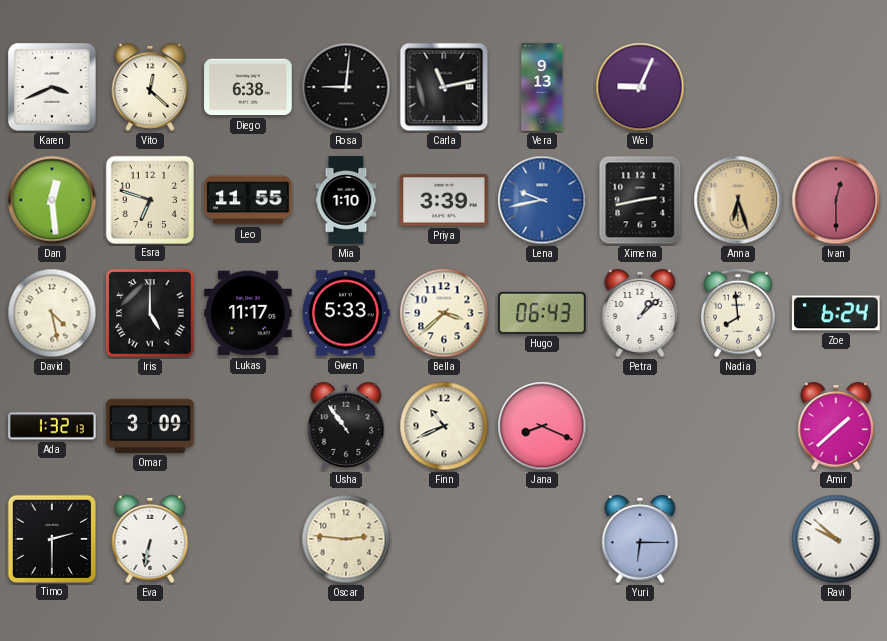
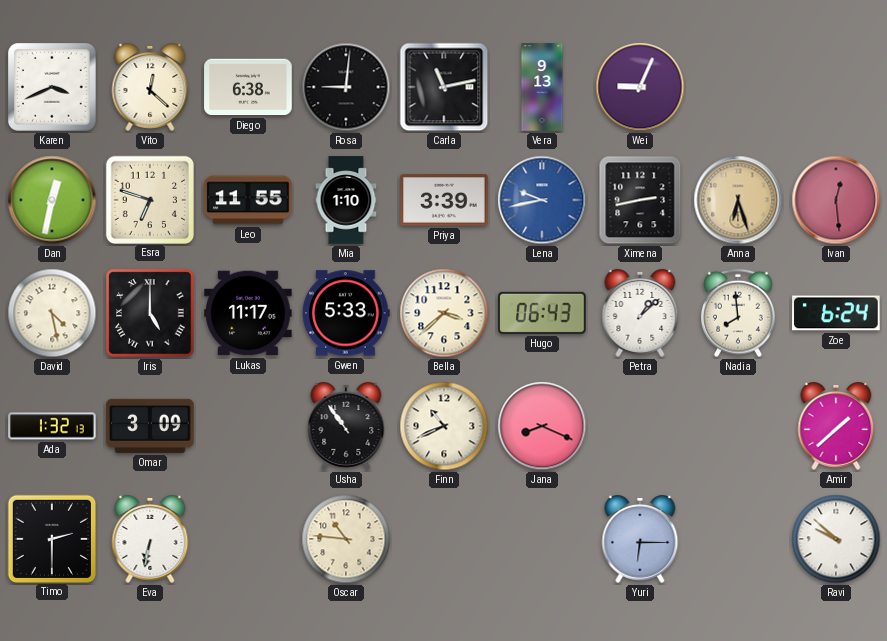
Dan: 12:29 -> 12:32
Ivan: 12:30 -> 12:29
Oscar: 2:46 -> 10:46
